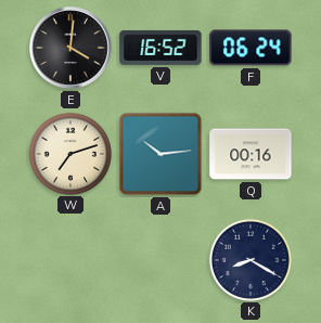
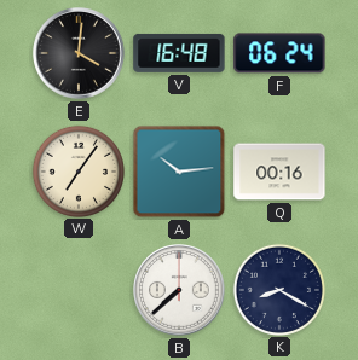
V: 16:52 -> 16:48
W: 7:12 -> 7:06
B: none -> 7:38
